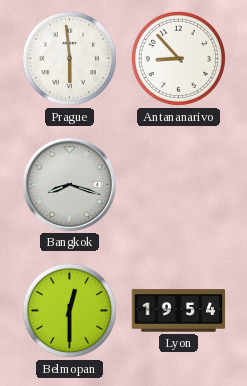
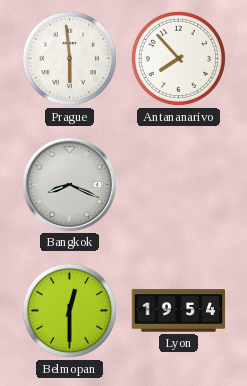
Antananarivo: 8:53 -> 7:53
Bangkok: 8:18 -> 8:19
